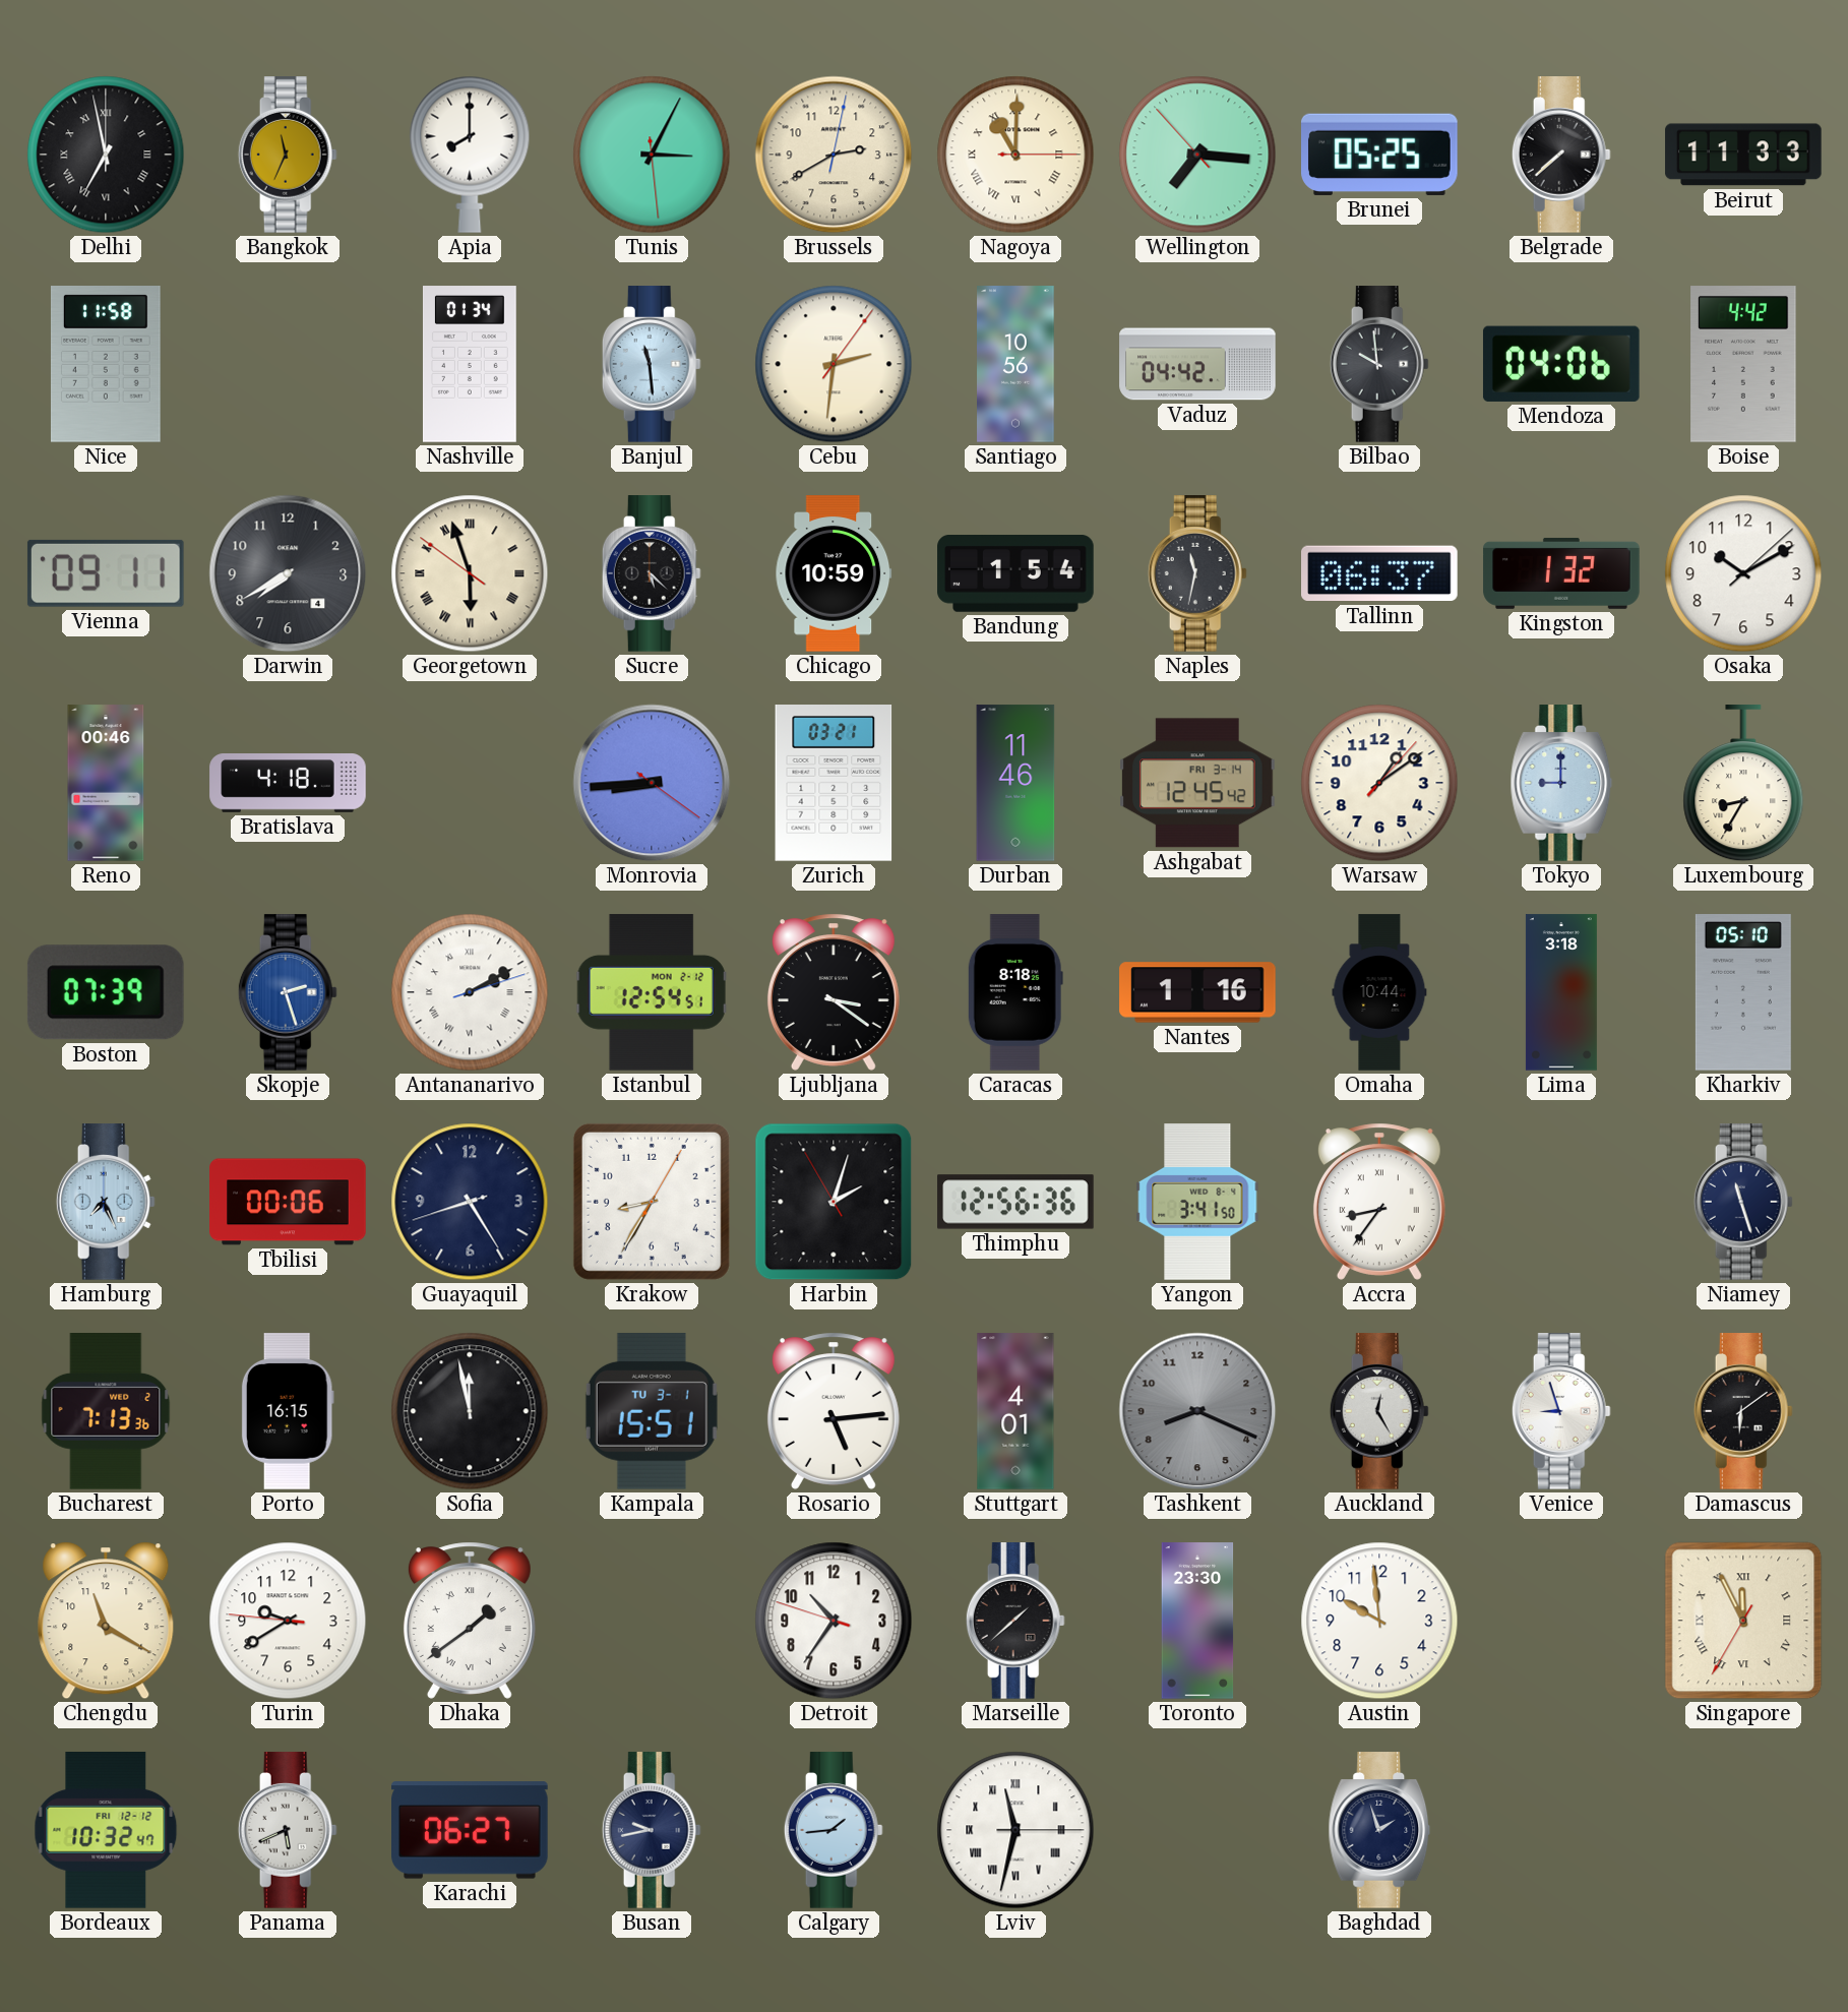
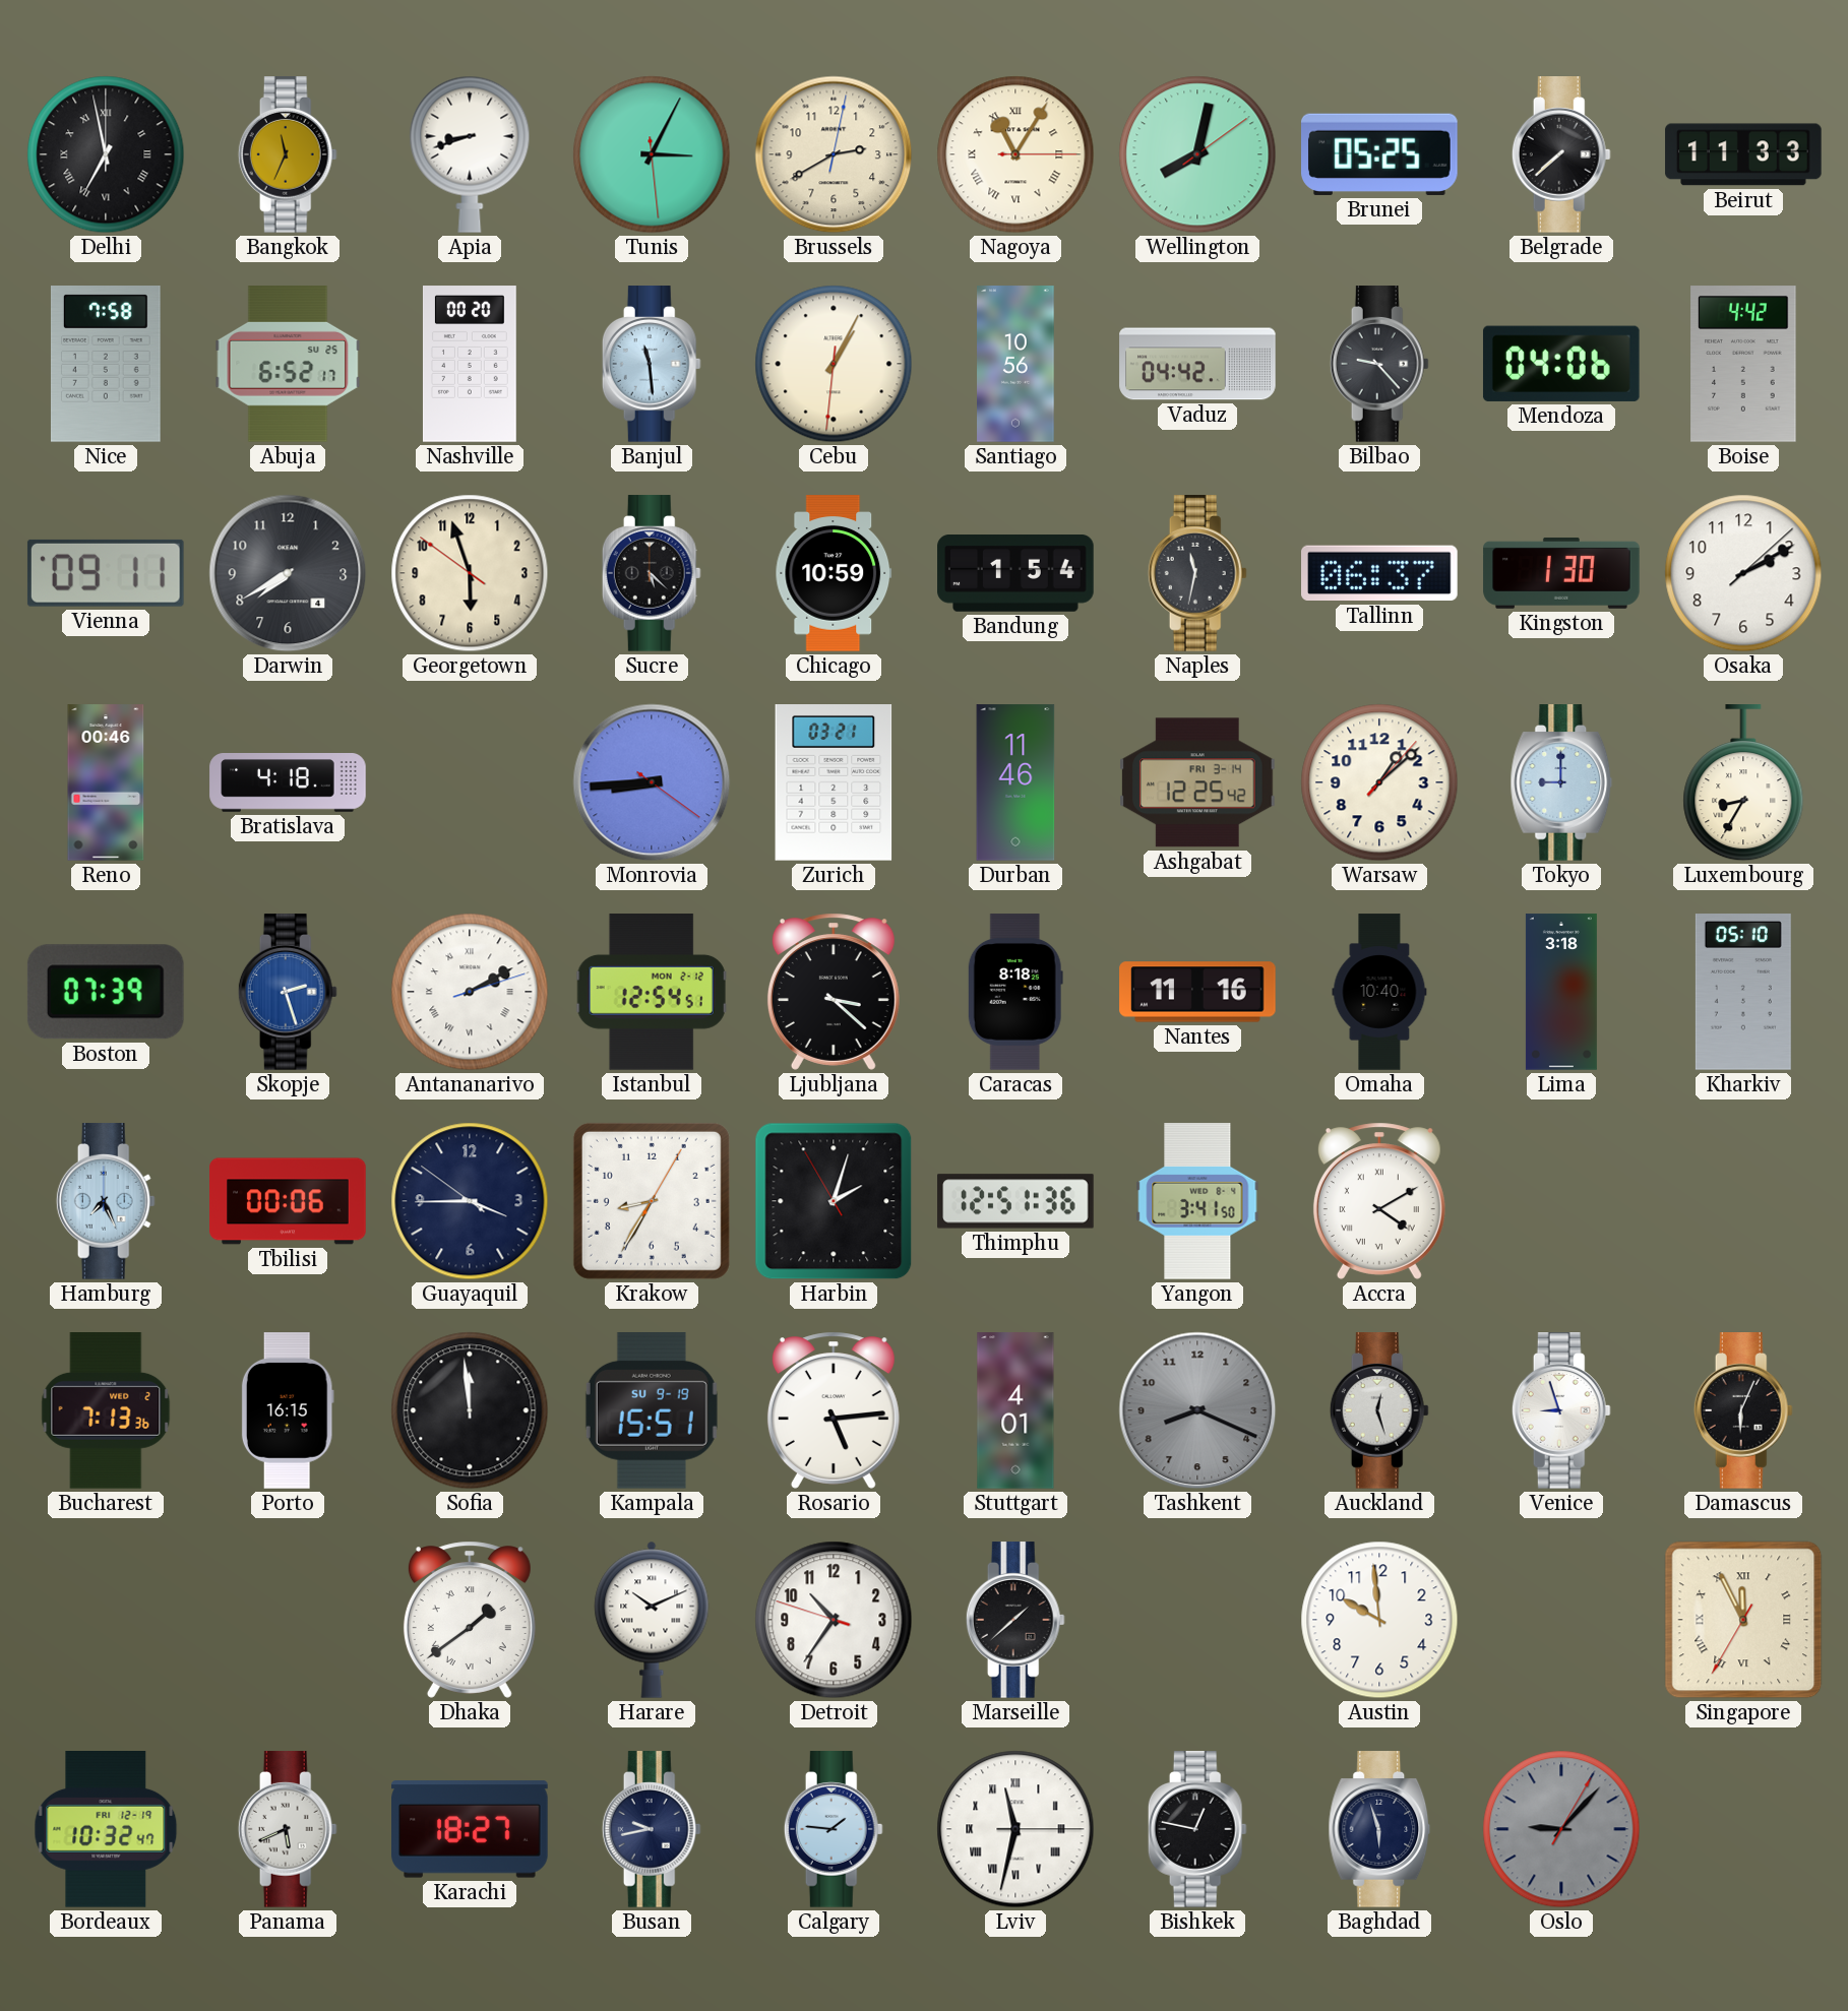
Apia: 8:00 -> 8:42
Nagoya: 11:00 -> 11:05
Wellington: 7:15 -> 8:02
Nice: 11:58 -> 7:58
Abuja: none -> 6:52
Nashville: 01:34 -> 00:20
Cebu: 2:31 -> 1:04
Bilbao: 9:59 -> 9:23
Georgetown numerals: Roman -> Arabic
Kingston: 1:32 -> 1:30
Osaka: 10:10 -> 2:10
Ashgabat: 12:45 -> 12:25
Warsaw: 1:09 -> 1:08
Ljubljana: 3:21 -> 3:22
Nantes: 1:16 -> 11:16
Omaha: 10:44 -> 10:40
Guayaquil: 8:24 -> 3:44
Thimphu: 12:56 -> 12:51
Accra: 8:36 -> 4:10
Niamey: 11:27 -> none
Sofia: 11:58 -> 11:59
Kampala date: TU 3-1 -> SU 9-19
Auckland: 12:25 -> 12:27
Damascus: 6:09 -> 6:04
Chengdu: 11:20 -> none
Turin: 9:39 -> none
Harare: none -> 10:11
Toronto: 23:30 -> none
Bordeaux date: FRI 12-12 -> FRI 12-19
Karachi: 06:27 -> 18:27
Calgary: 1:44 -> 1:46
Bishkek: none -> 12:47
Baghdad: 1:57 -> 5:57
Oslo: none -> 9:07
